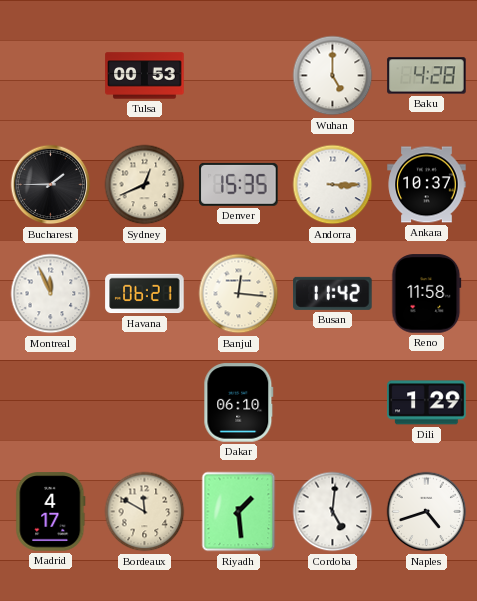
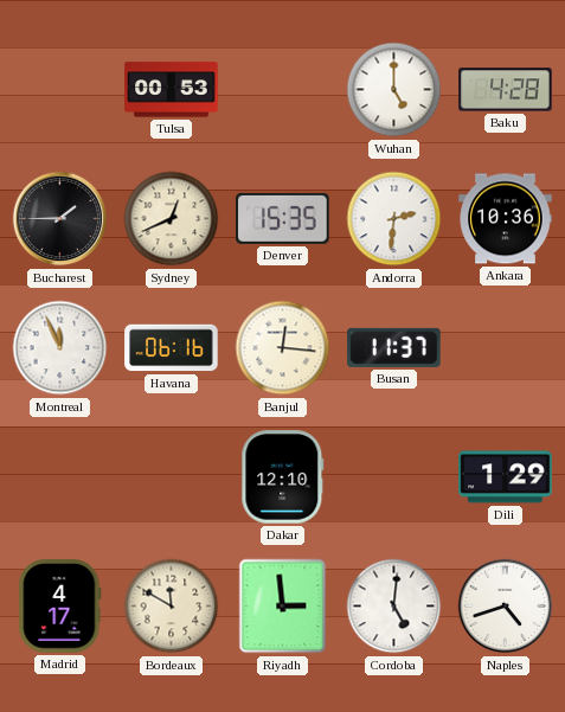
Andorra: 3:15 -> 2:31
Ankara: 10:37 -> 10:36
Havana: 06:21 -> 06:16
Busan: 11:42 -> 11:37
Reno: 11:58 -> none
Dakar: 06:10 -> 12:10
Riyadh: 1:29 -> 2:59
